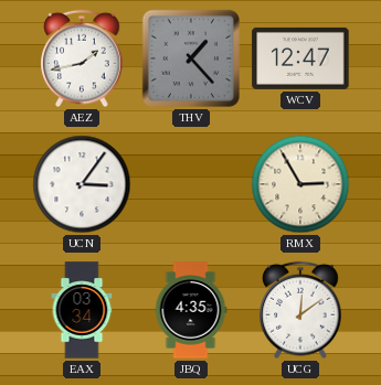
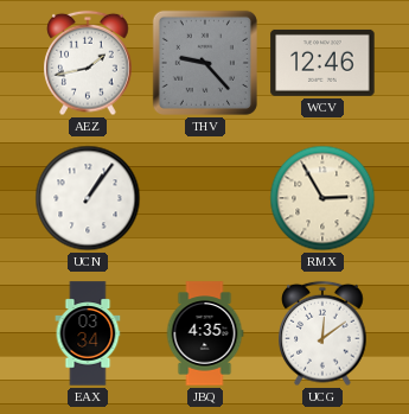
THV: 1:23 -> 9:23
WCV: 12:47 -> 12:46
UCN: 3:06 -> 1:06
